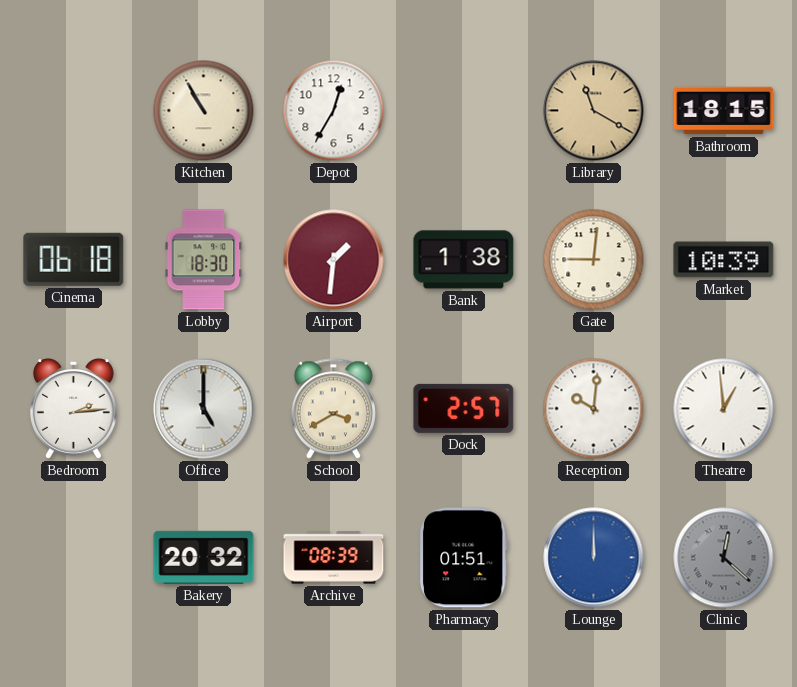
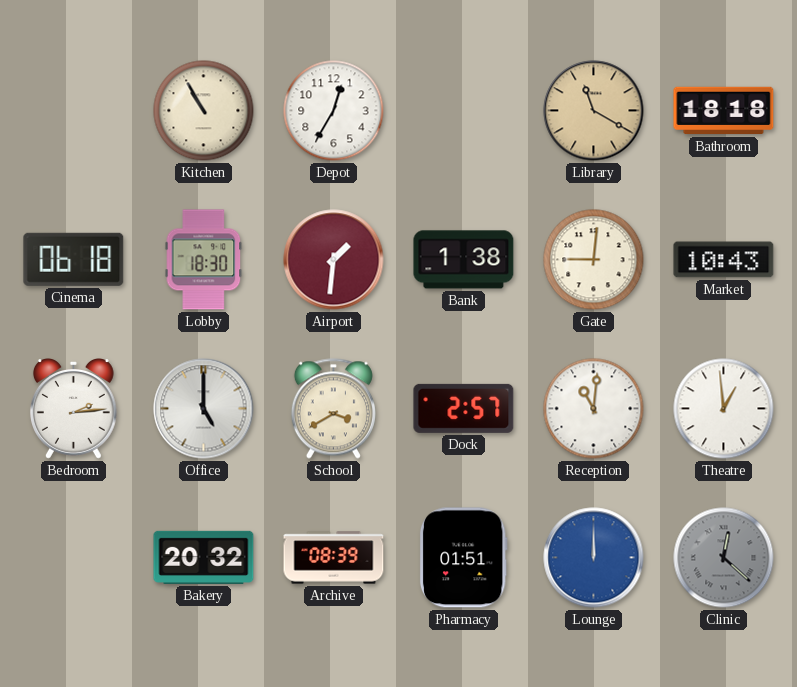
Bathroom: 18:15 -> 18:18
Market: 10:39 -> 10:43
Reception: 10:01 -> 11:01
